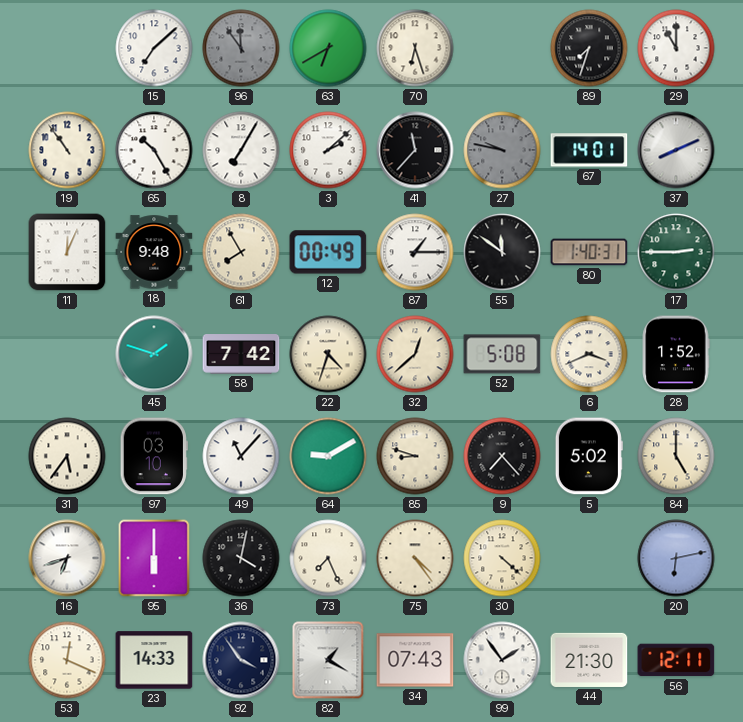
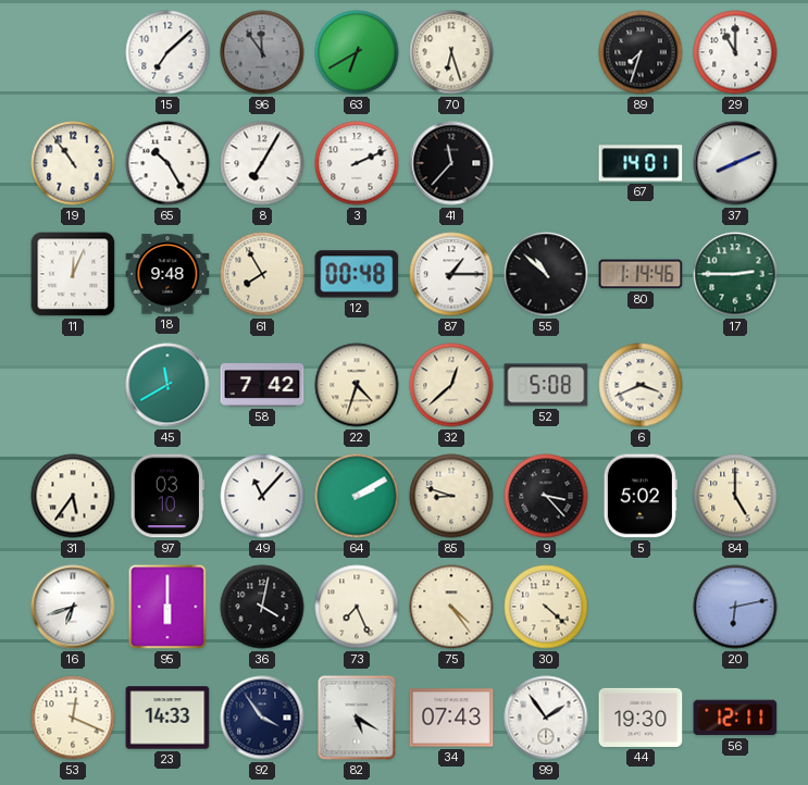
3: 2:08 -> 2:11
27: 9:47 -> none
12: 00:49 -> 00:48
55: 11:51 -> 10:52
80: 1:40 -> 1:14
45: 1:48 -> 11:40
28: 1:52 -> none
64: 9:10 -> 2:10
9: 7:23 -> 3:23
82: 1:20 -> 5:20
44: 21:30 -> 19:30
